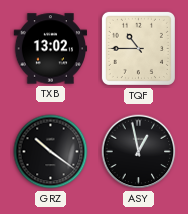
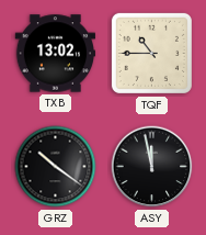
ASY: 12:58 -> 11:58
